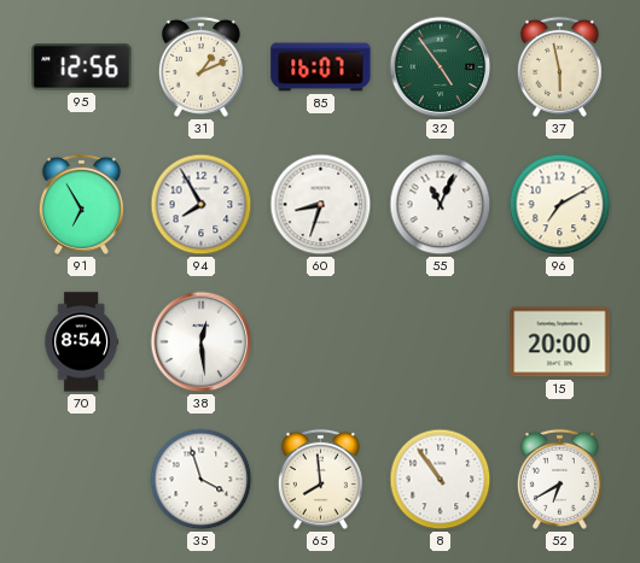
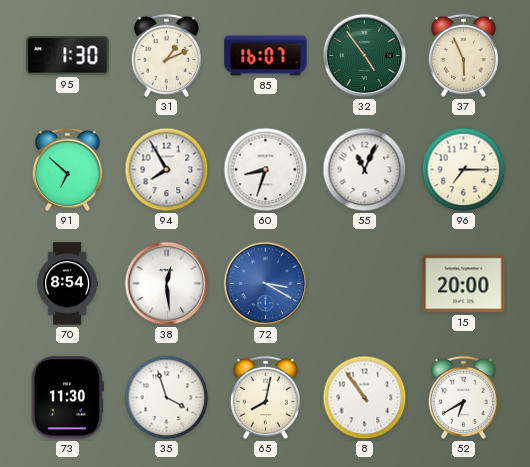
95: 12:56 -> 1:30
37: 5:58 -> 5:56
91: 6:55 -> 6:52
96: 7:10 -> 7:15
72: none -> 3:20
73: none -> 11:30
65: 7:59 -> 8:02
